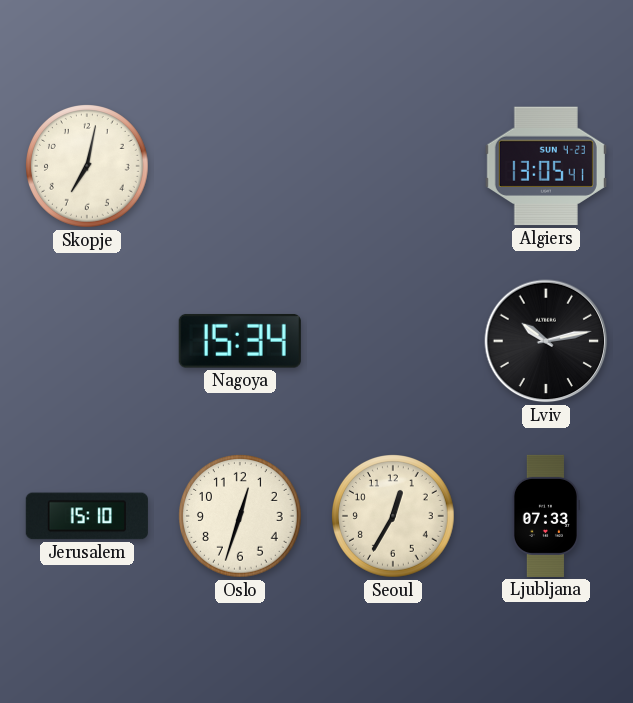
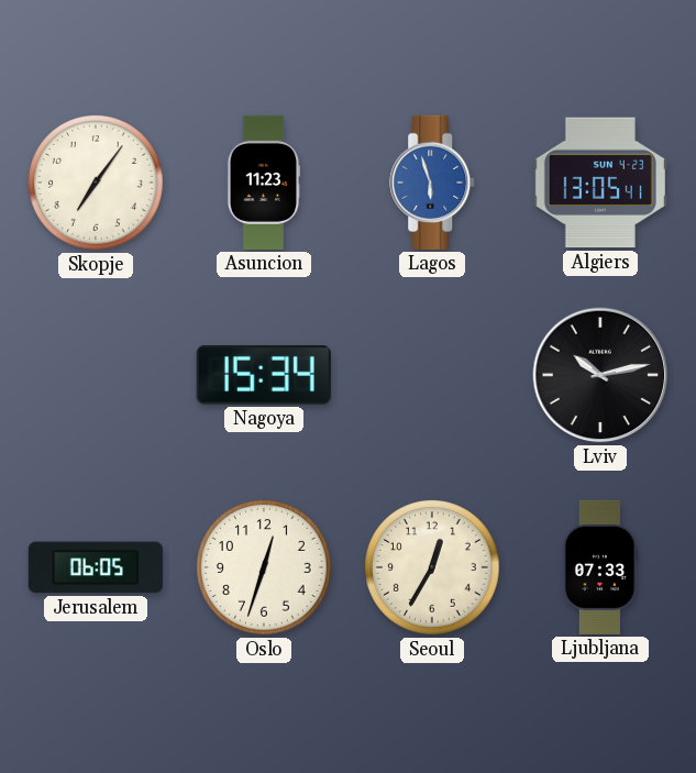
Skopje: 7:02 -> 7:06
Asuncion: none -> 11:23
Lagos: none -> 5:57
Jerusalem: 15:10 -> 06:05
